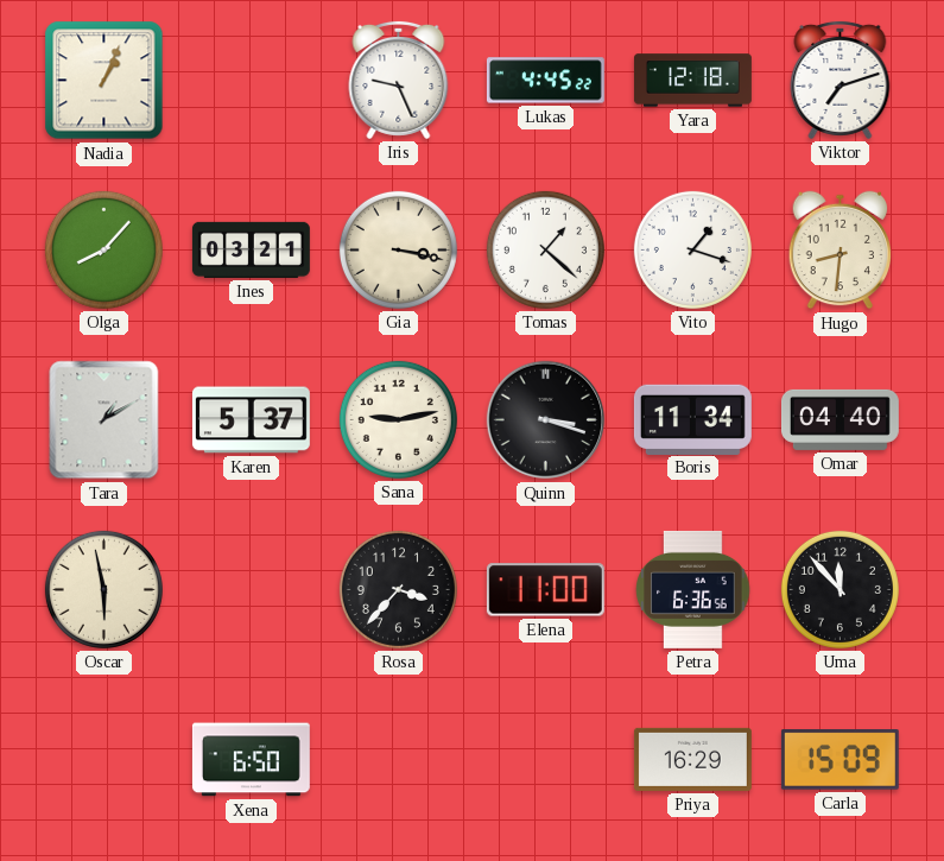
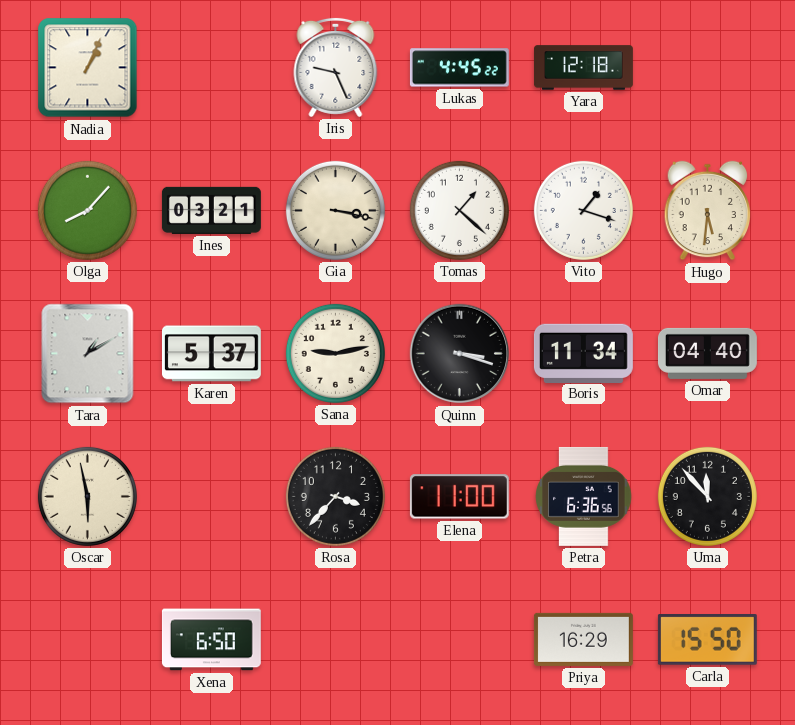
Viktor: 7:12 -> none
Hugo: 8:31 -> 5:31
Carla: 15:09 -> 15:50
